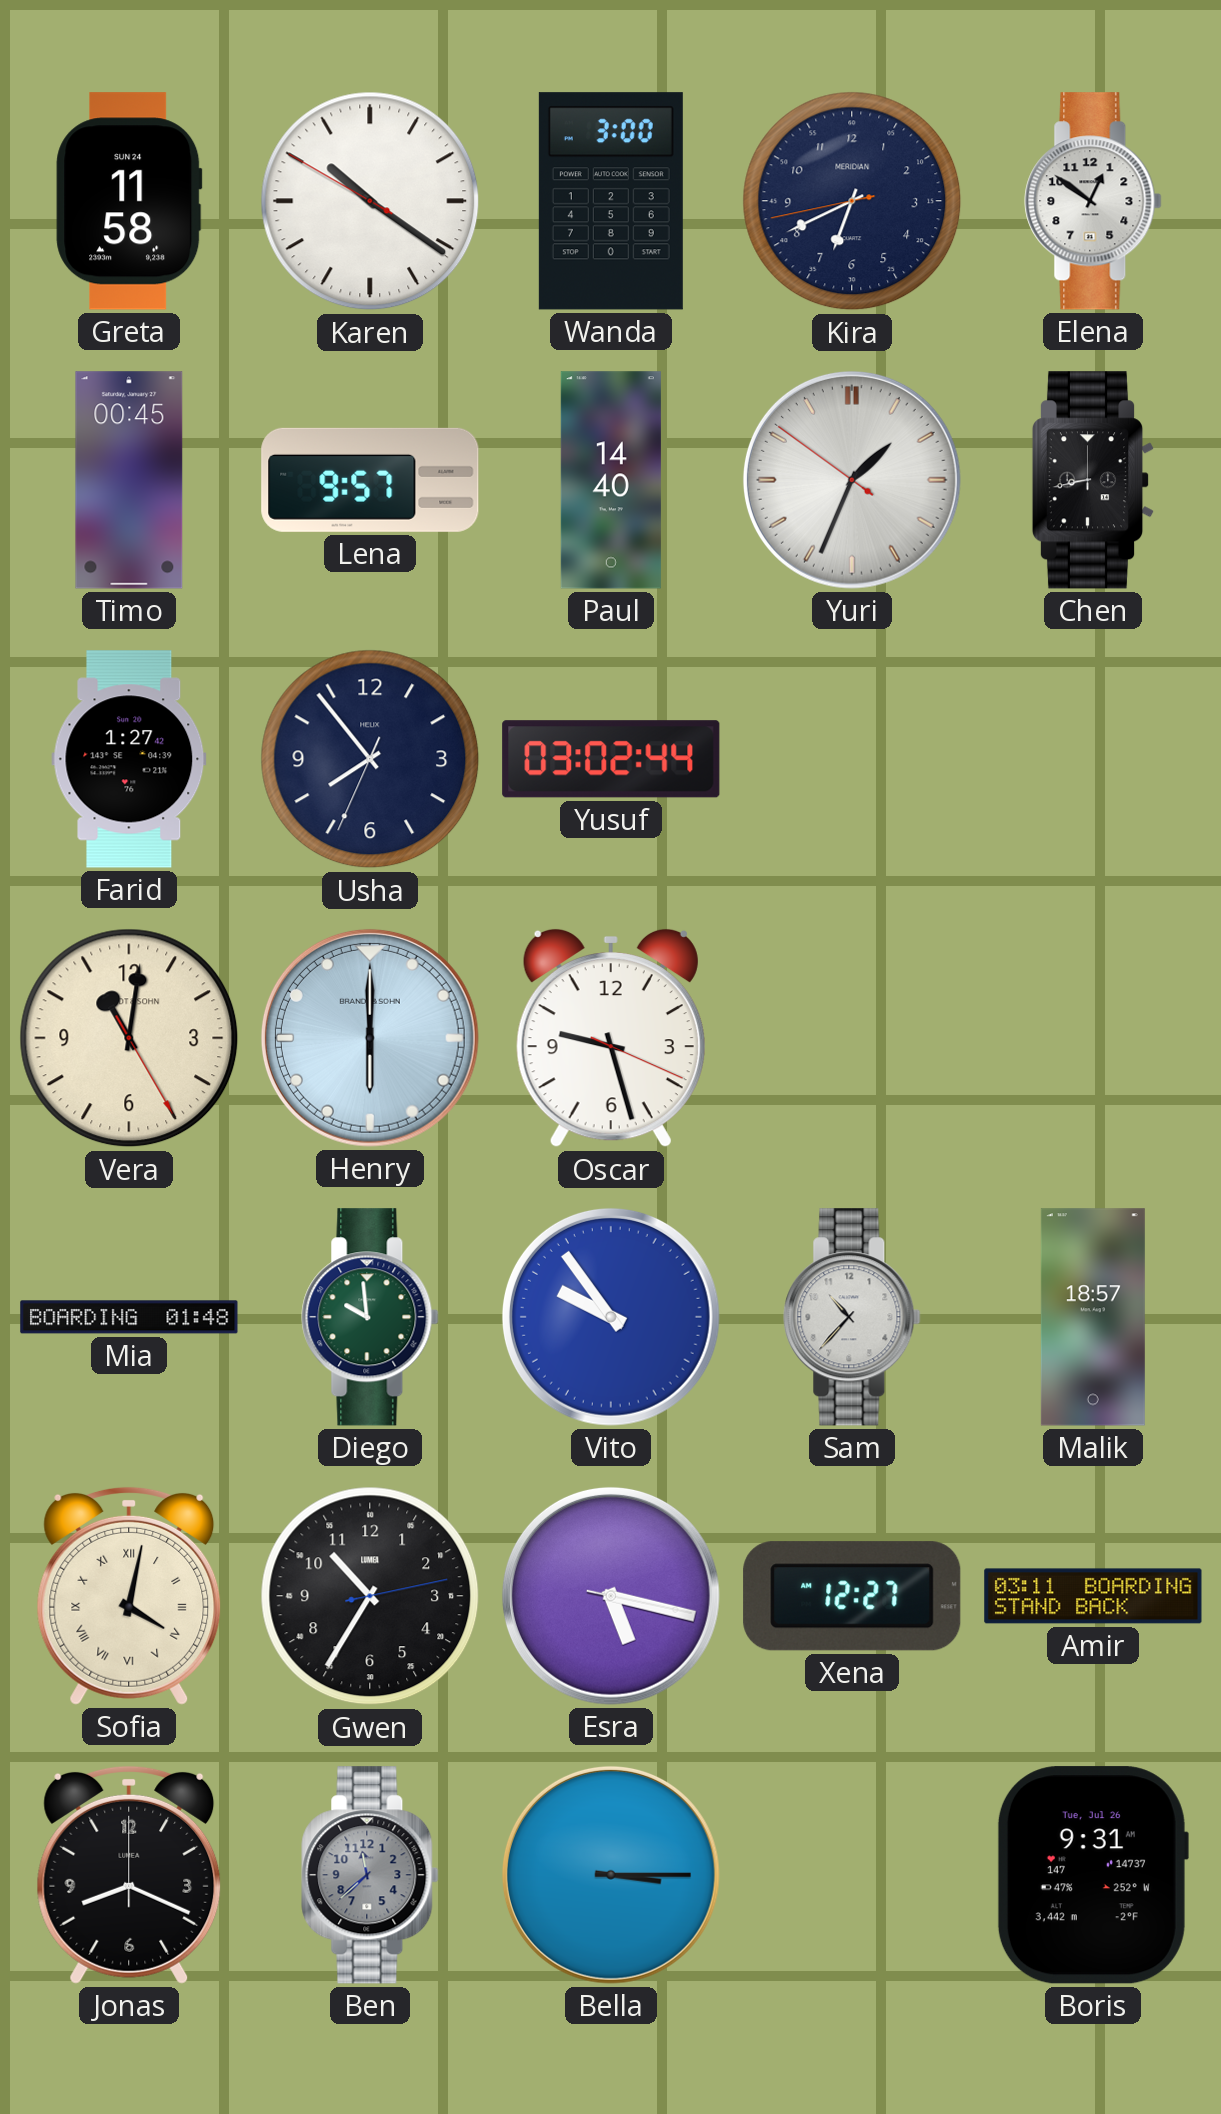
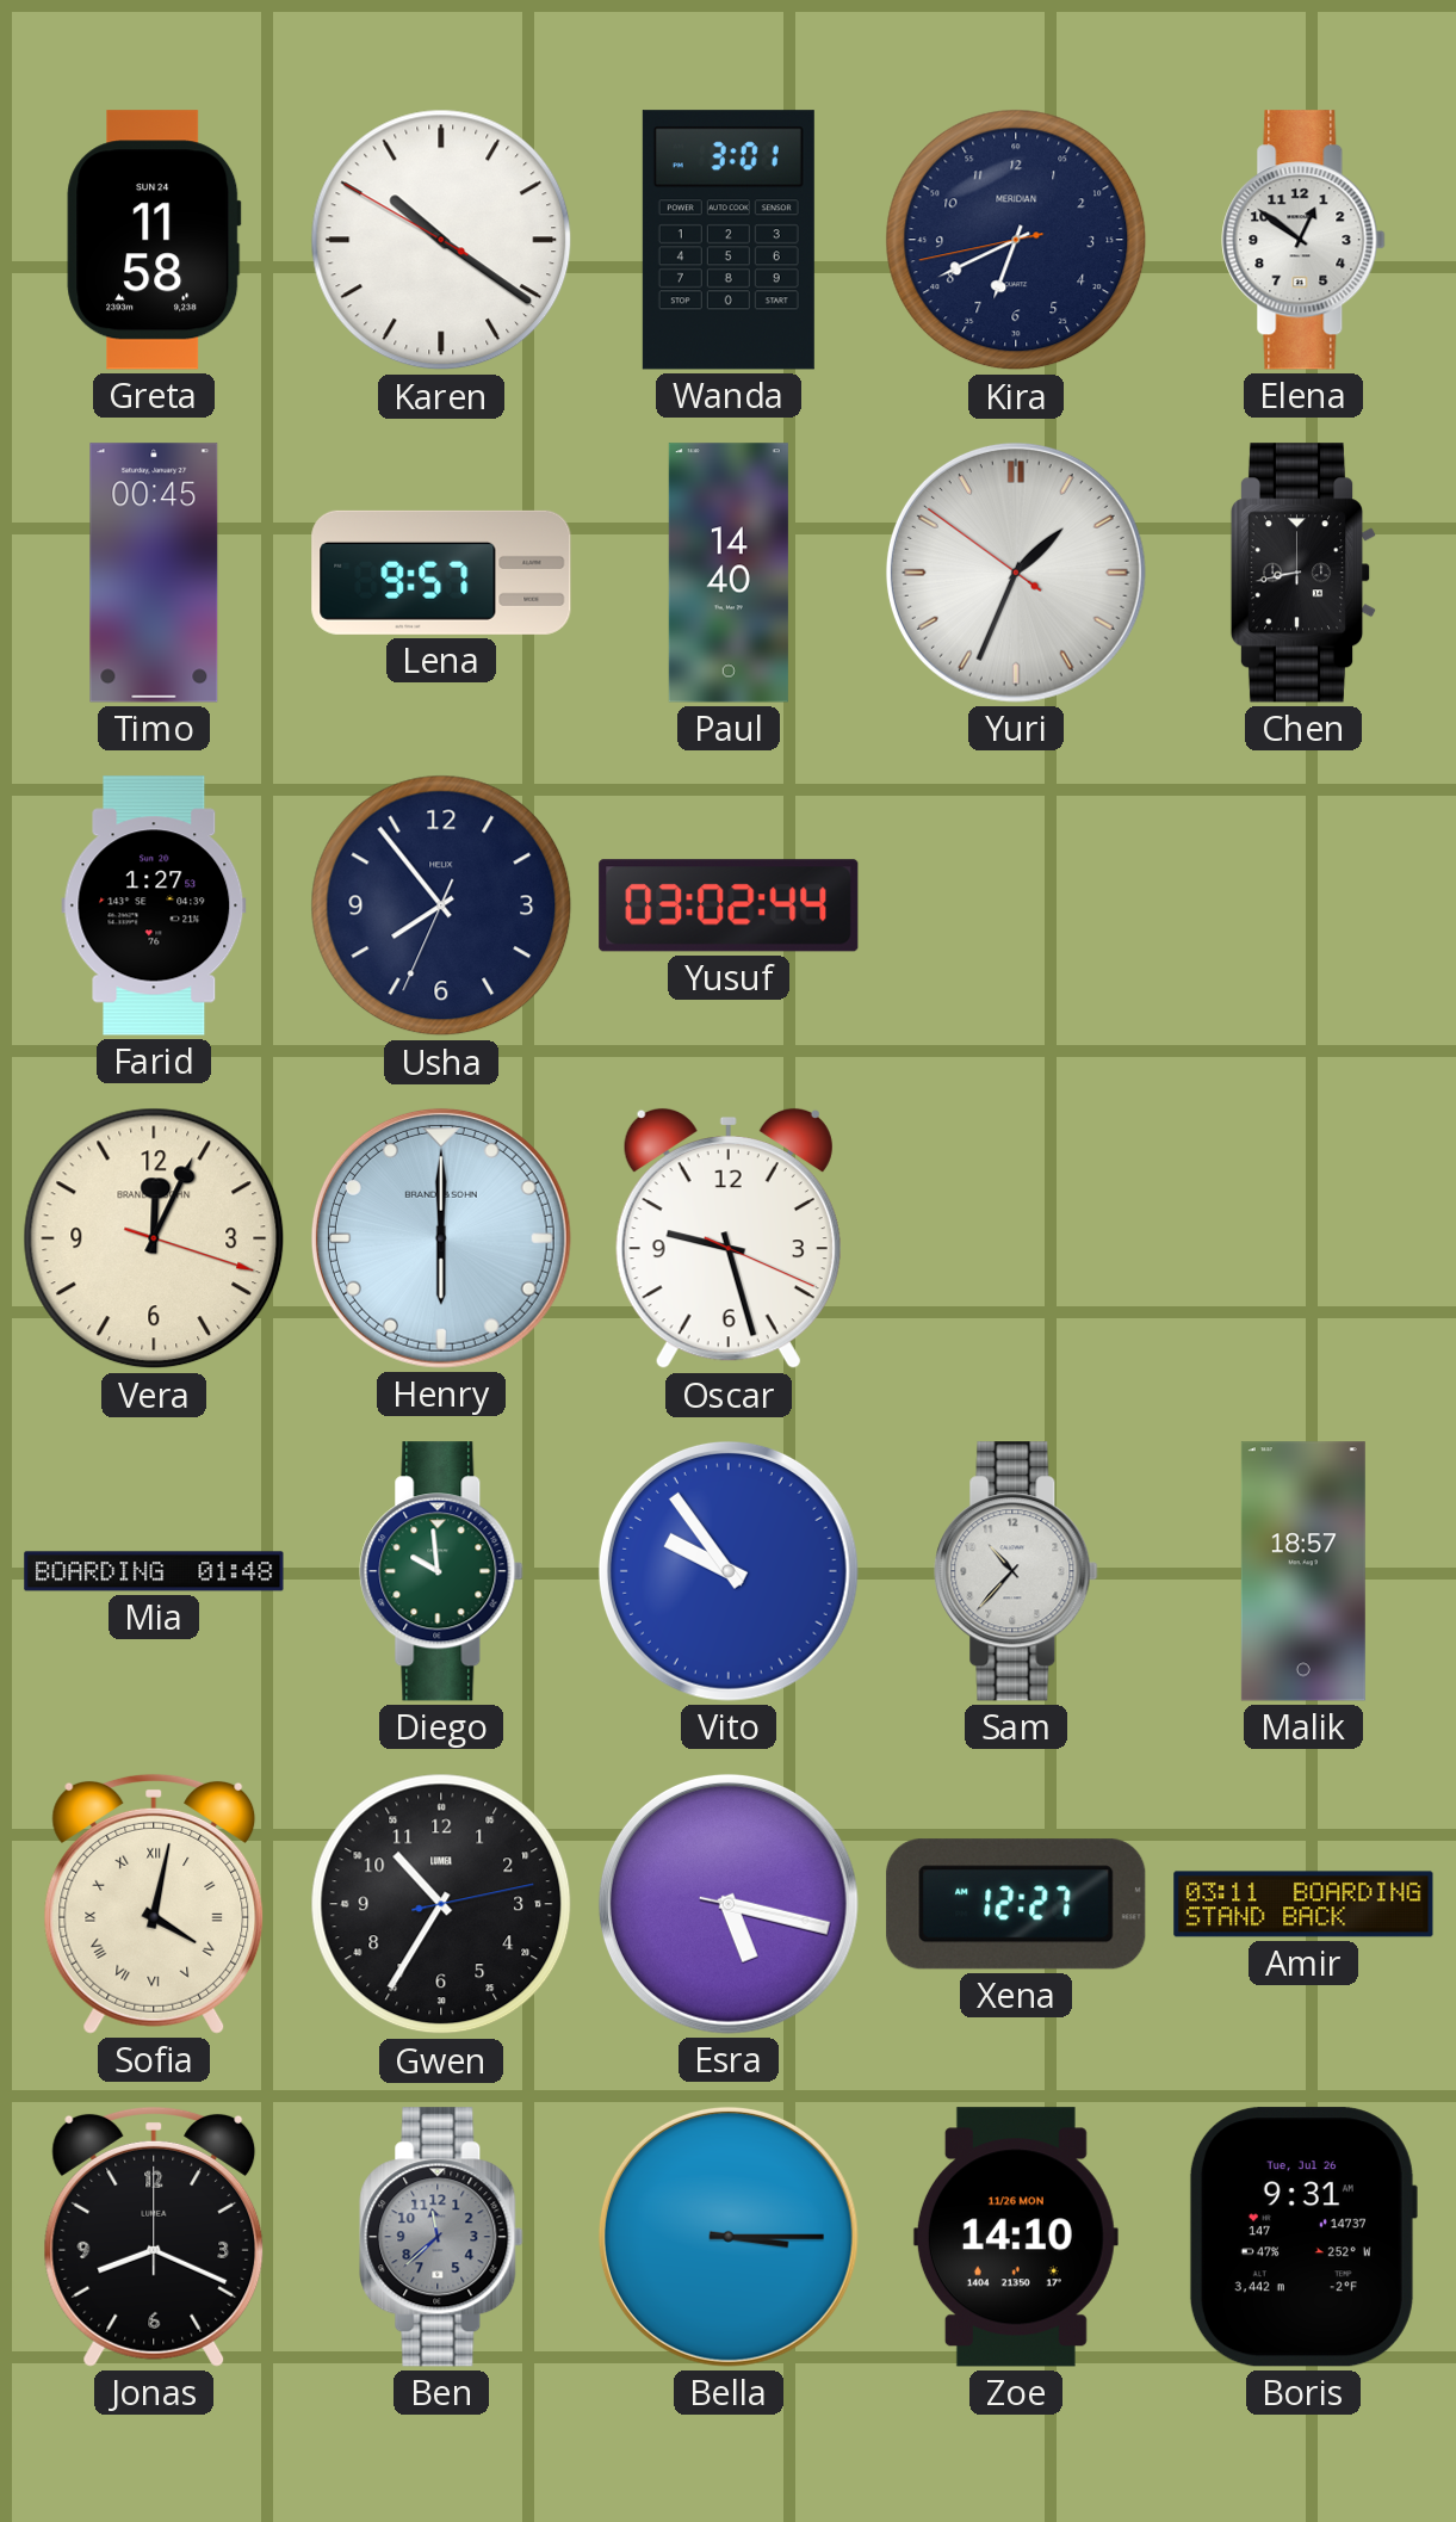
Wanda: 3:00 -> 3:01
Farid: 1:27:42 -> 1:27:53
Vera: 11:01 -> 12:04
Zoe: none -> 14:10
